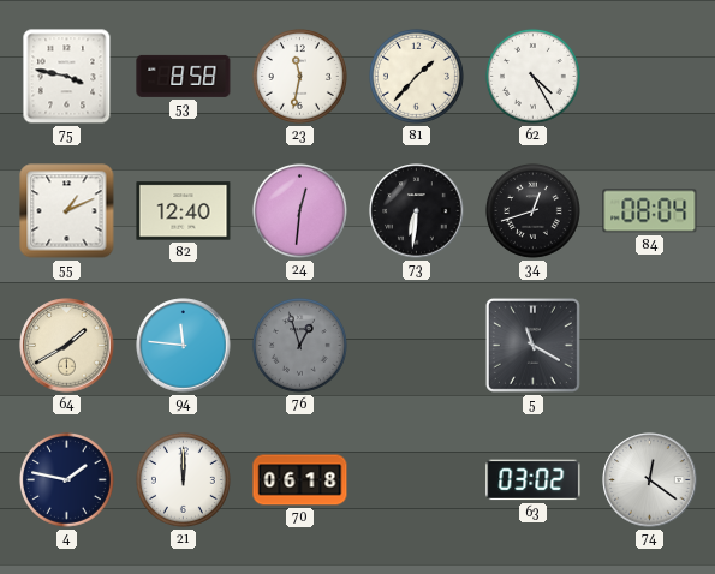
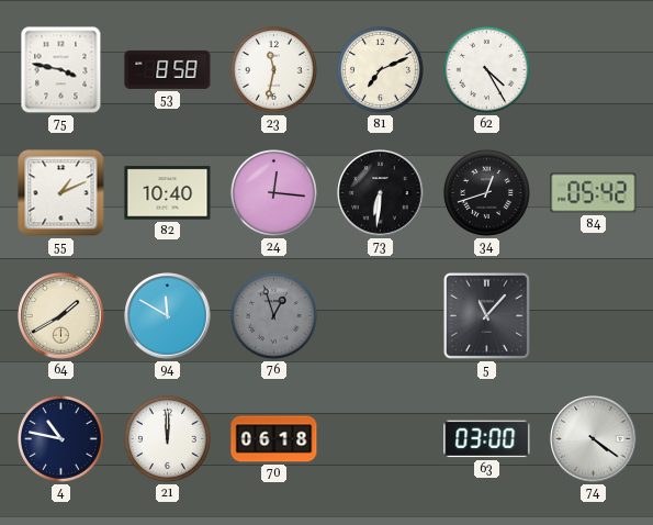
81: 1:37 -> 7:11
82: 12:40 -> 10:40
24: 12:31 -> 12:16
84: 08:04 -> 05:42
94: 11:46 -> 11:50
5: 11:20 -> 11:07
4: 1:47 -> 10:47
63: 03:02 -> 03:00
74: 12:21 -> 4:21
